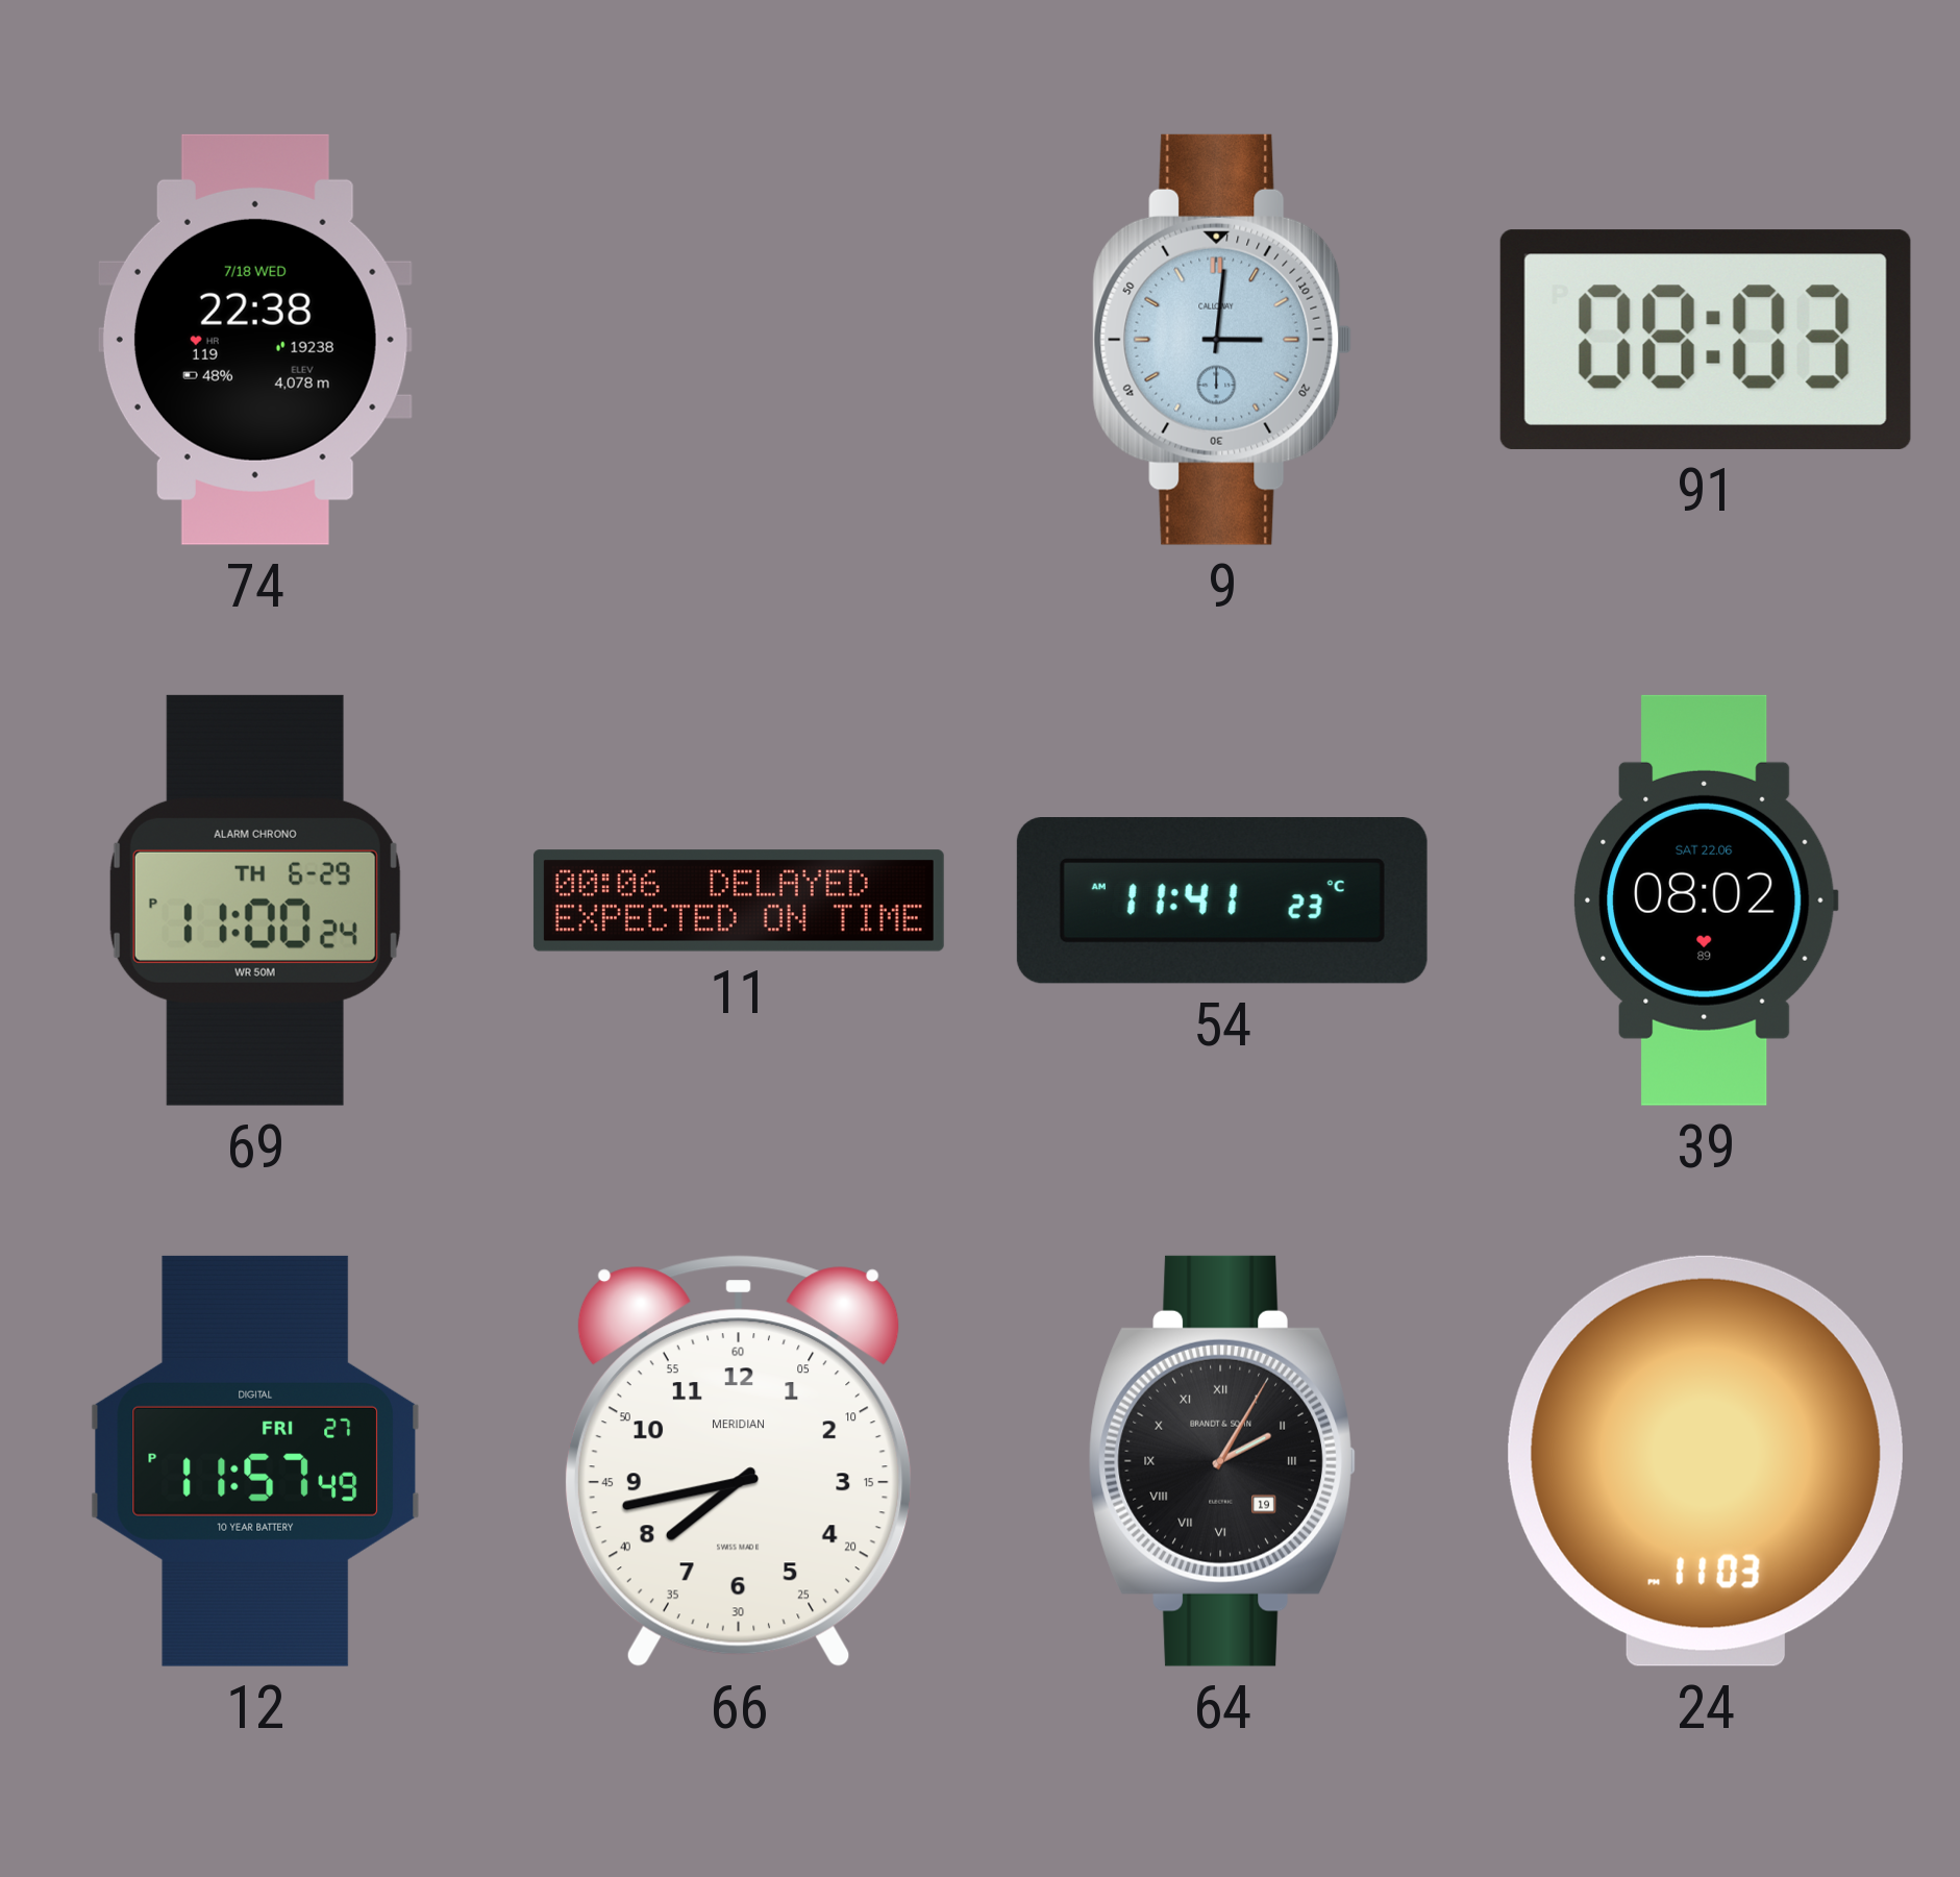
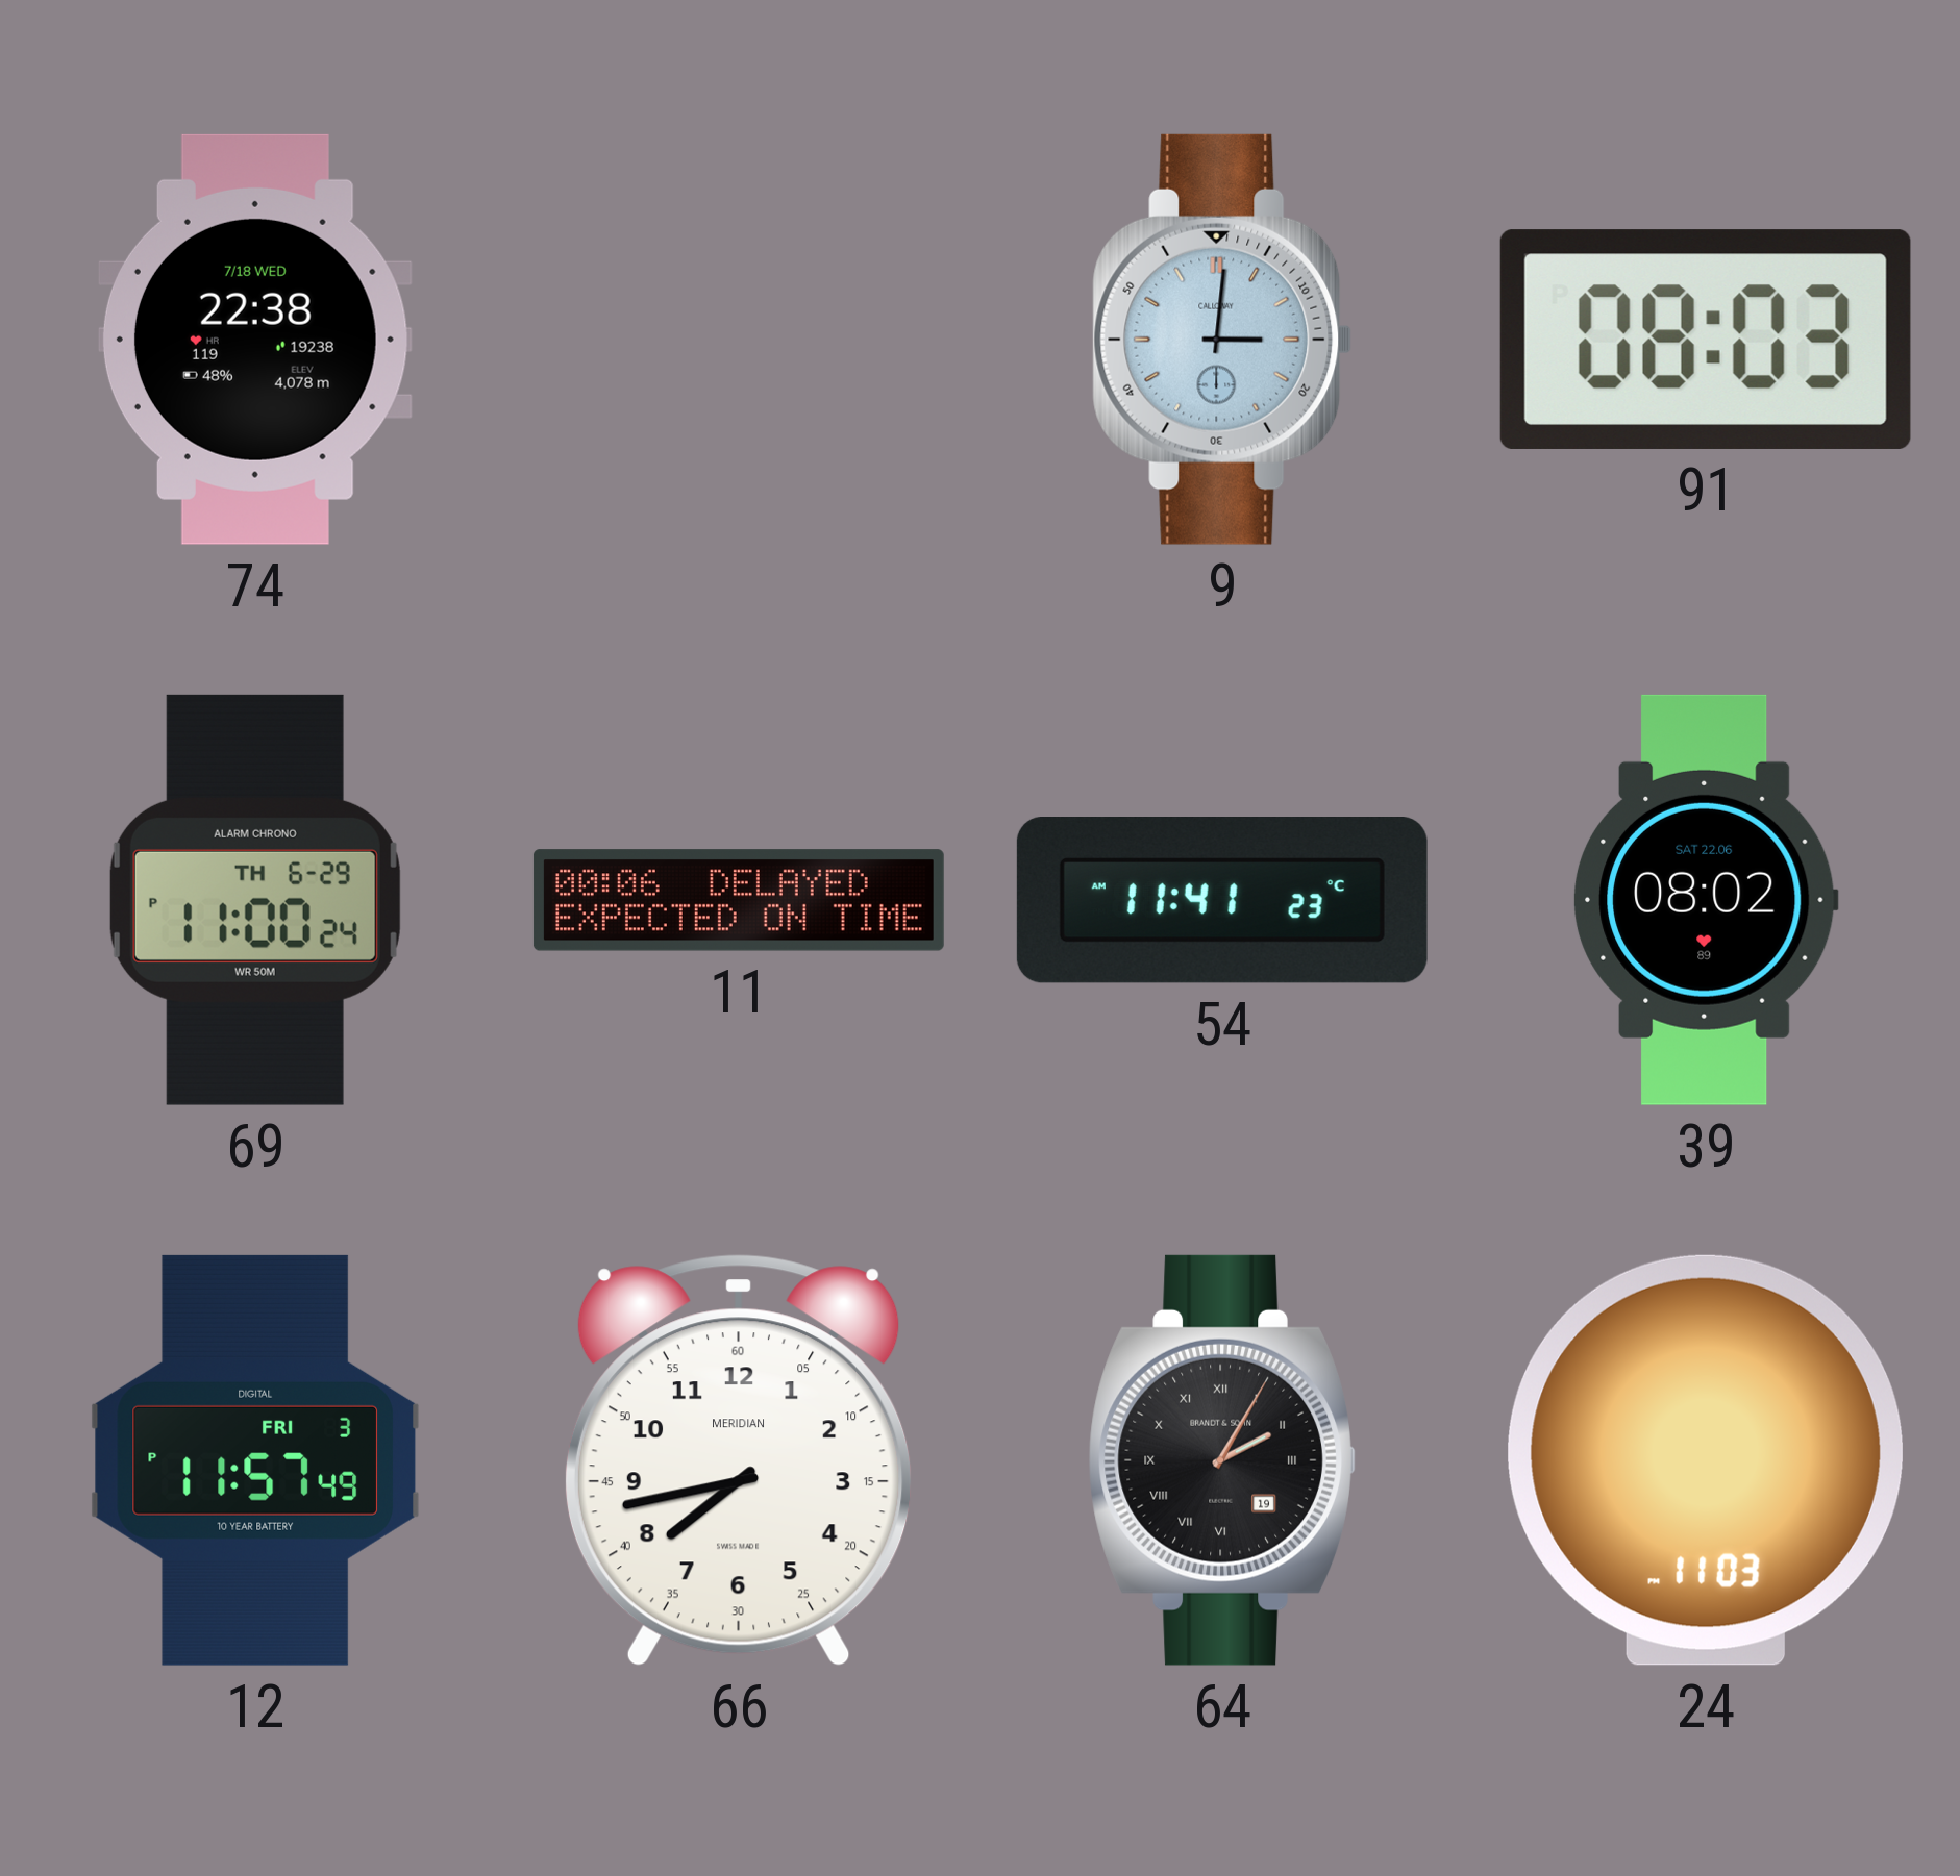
12 date: FRI 27 -> FRI 3
